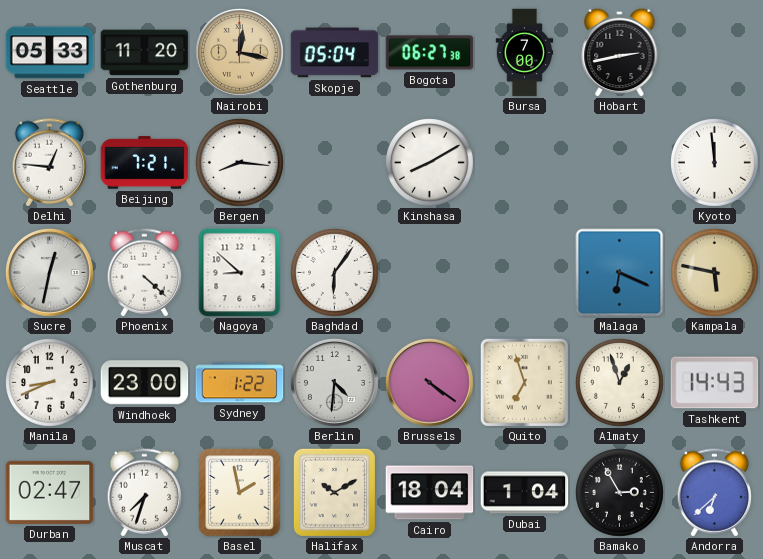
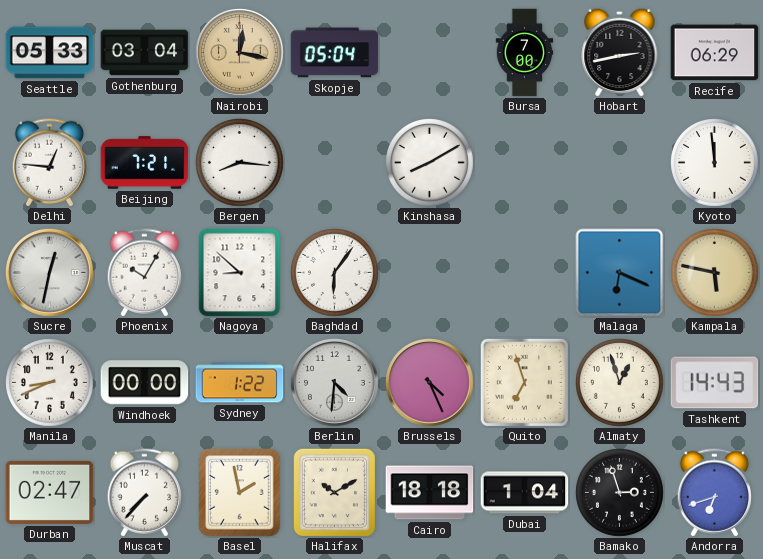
Gothenburg: 11:20 -> 03:04
Bogota: 06:27 -> none
Recife: none -> 06:29
Phoenix: 4:22 -> 10:05
Windhoek: 23:00 -> 00:00
Brussels: 4:21 -> 4:26
Muscat: 7:33 -> 7:37
Cairo: 18:04 -> 18:18
Bamako: 2:55 -> 2:57
Andorra: 6:38 -> 6:42
